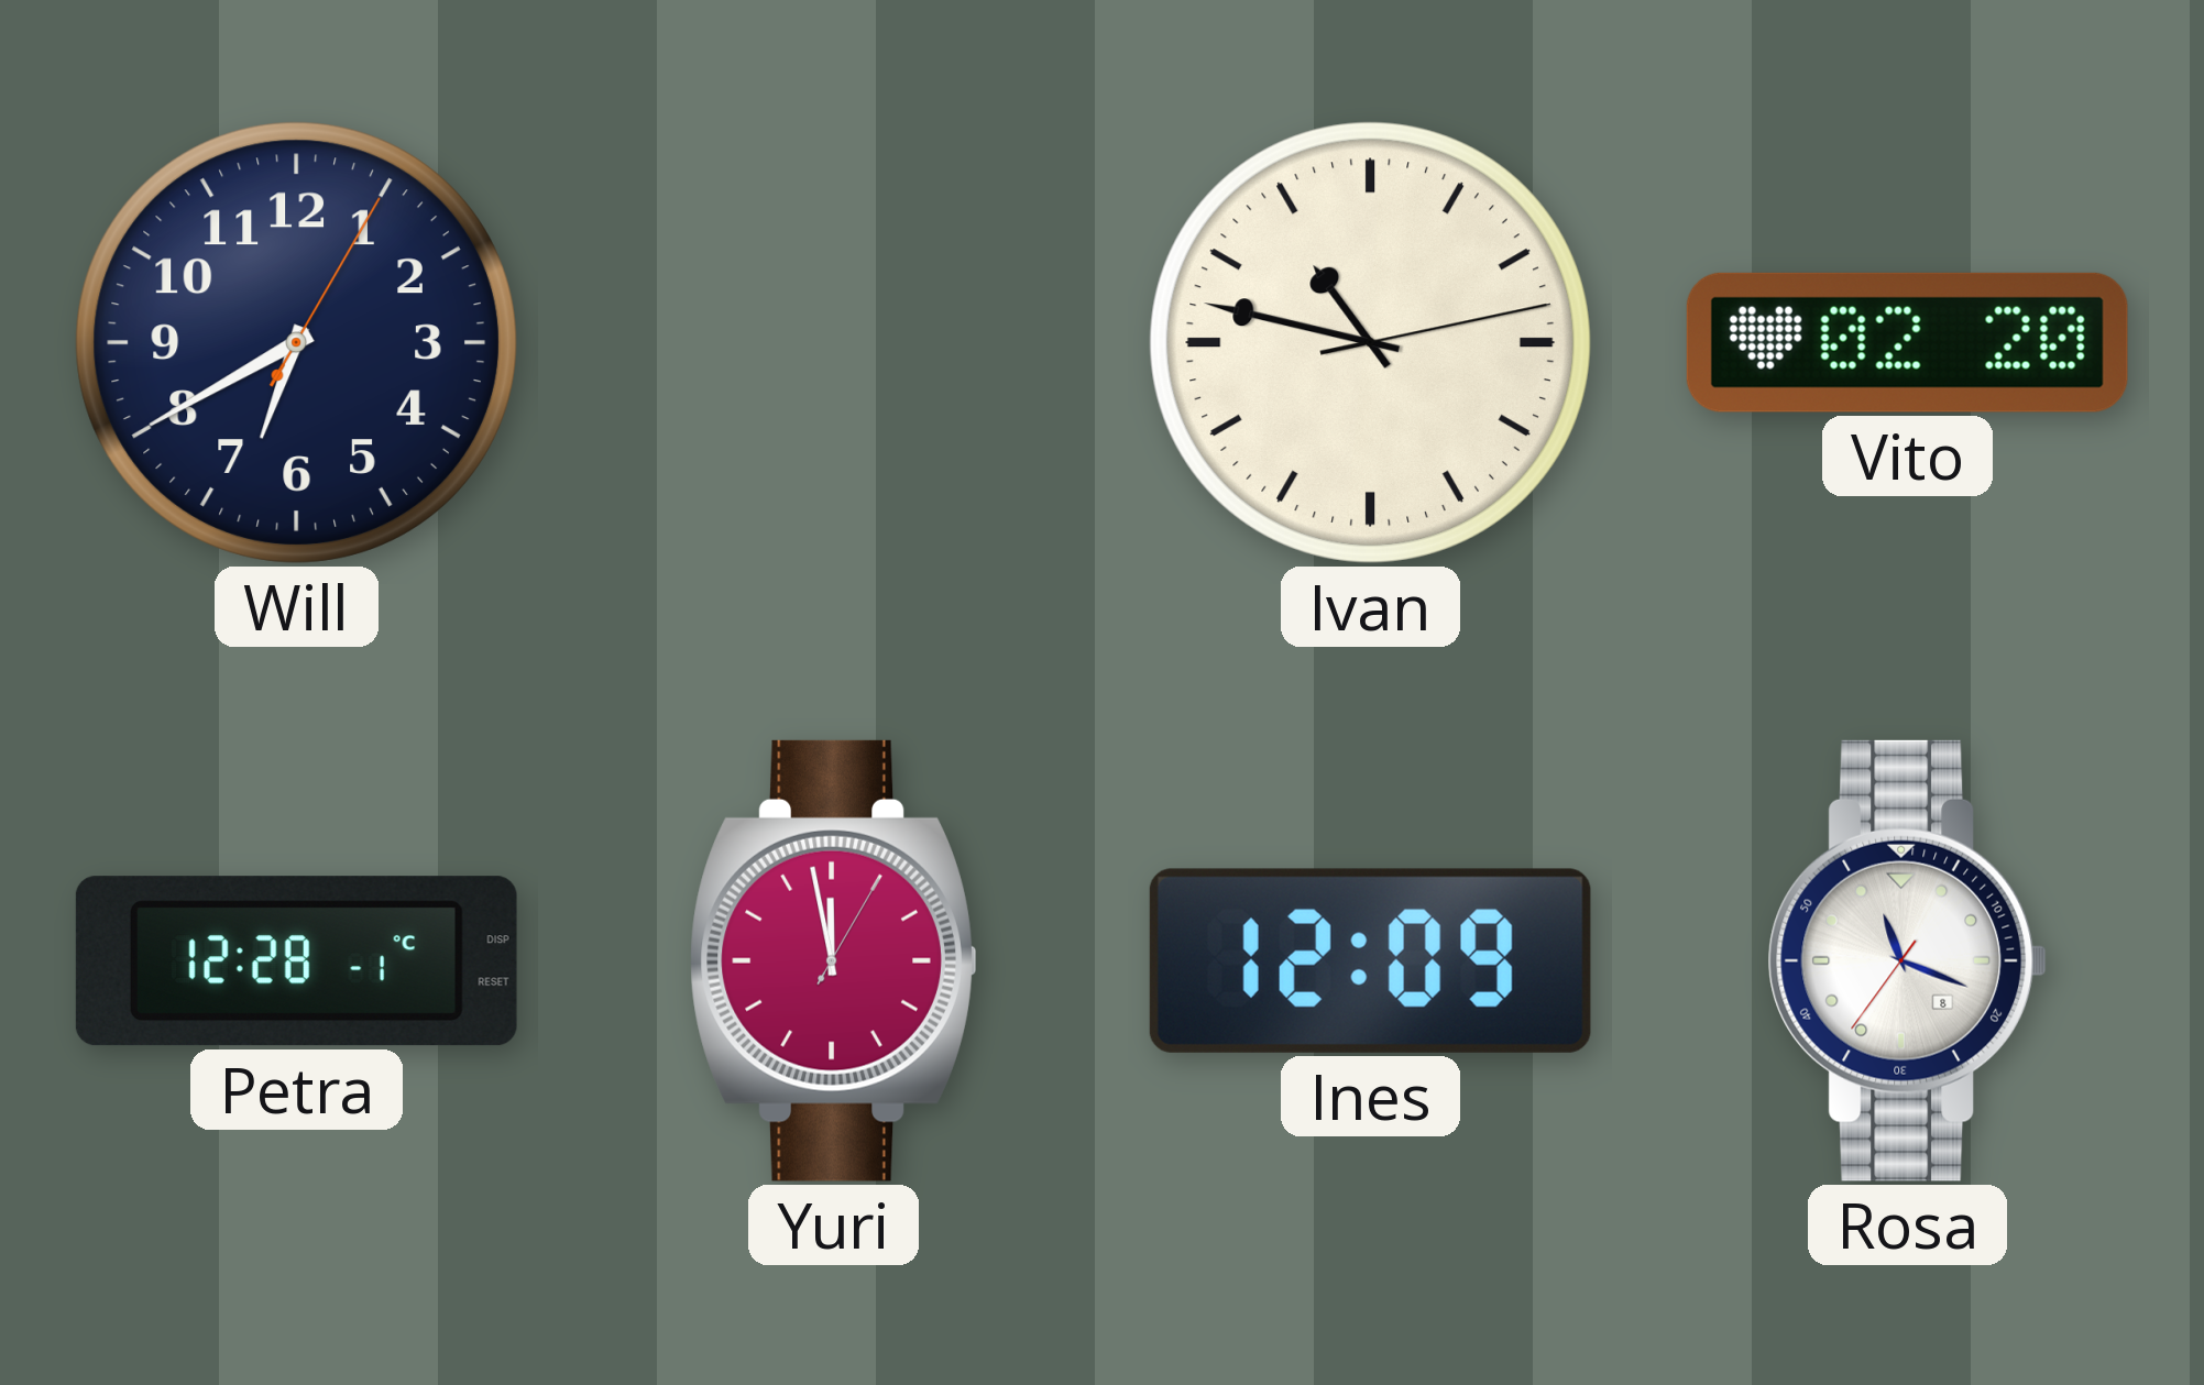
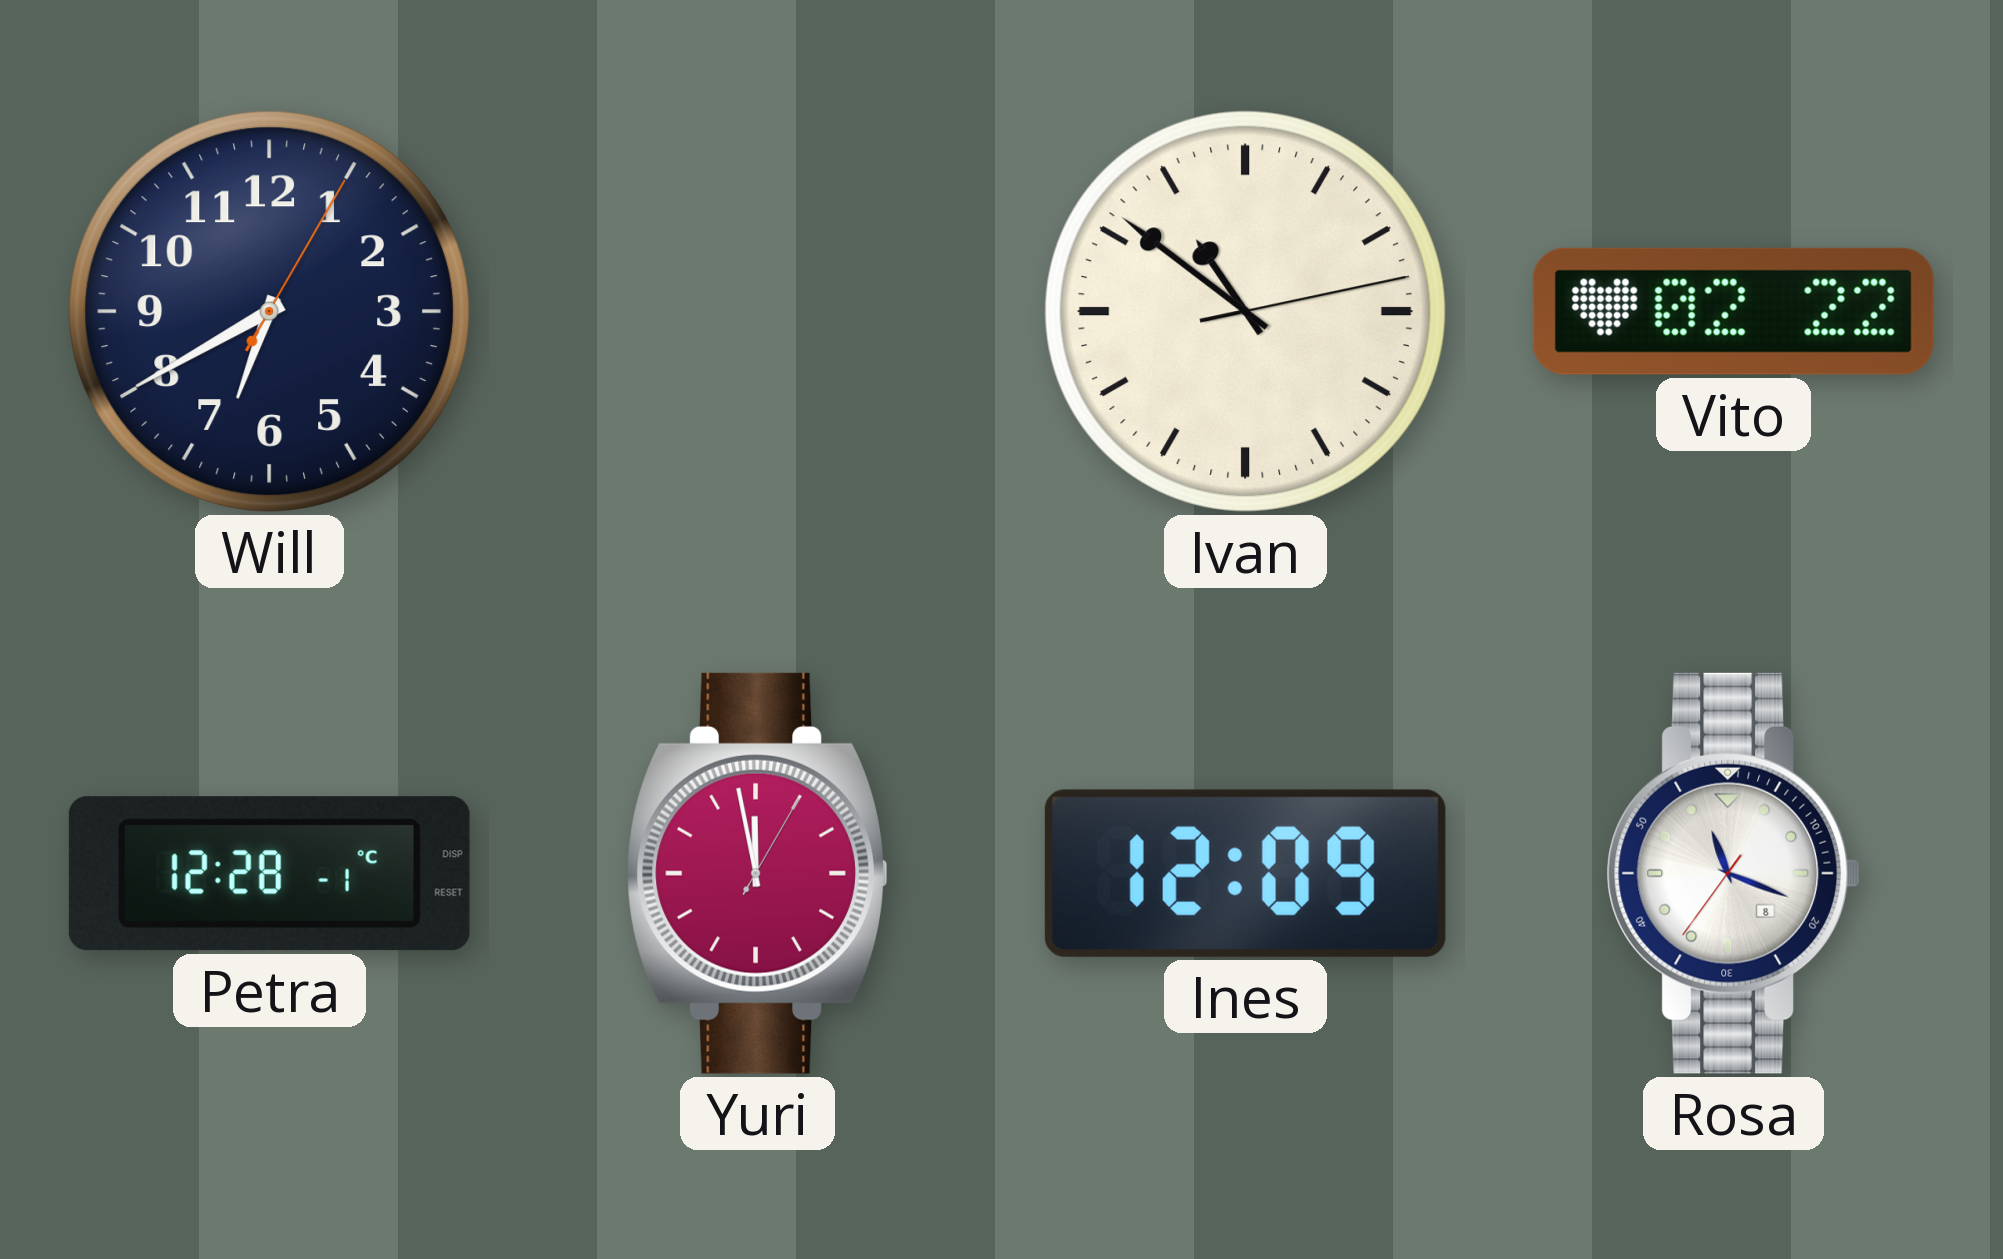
Ivan: 10:47 -> 10:51
Vito: 02:20 -> 02:22
